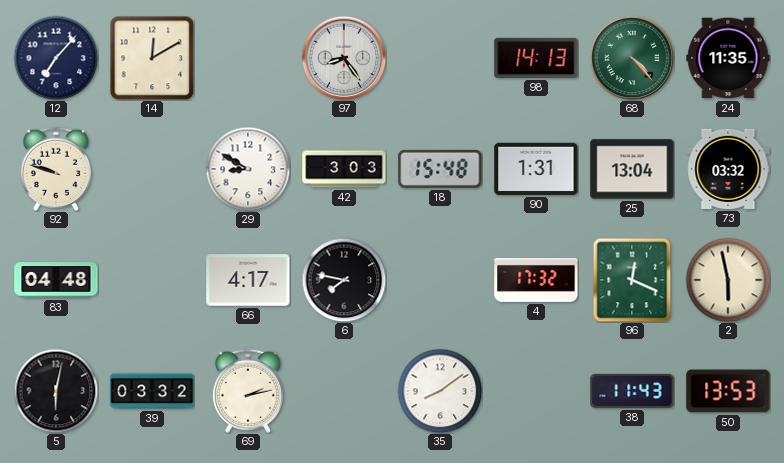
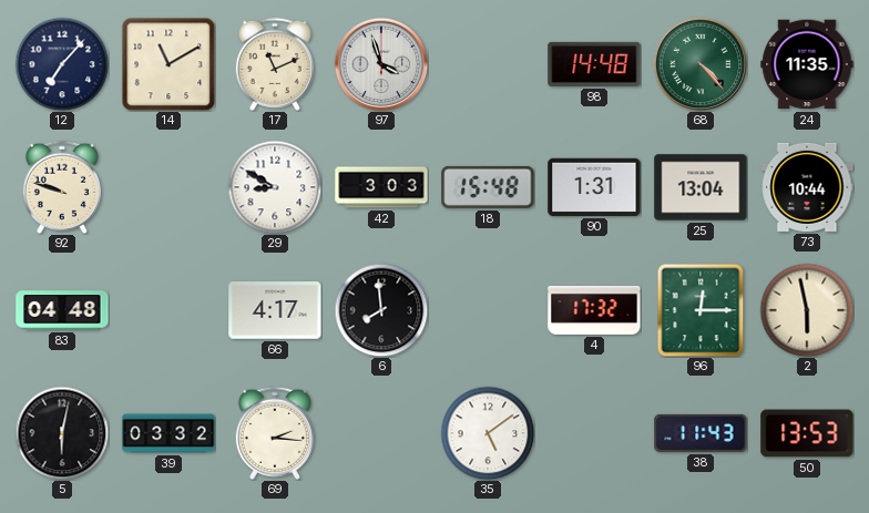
14: 12:10 -> 11:10
17: none -> 11:11
97: 8:24 -> 3:57
98: 14:13 -> 14:48
73: 03:32 -> 10:44
6: 7:47 -> 7:59
96: 12:19 -> 12:15
69: 2:13 -> 2:16
35: 8:09 -> 5:09
